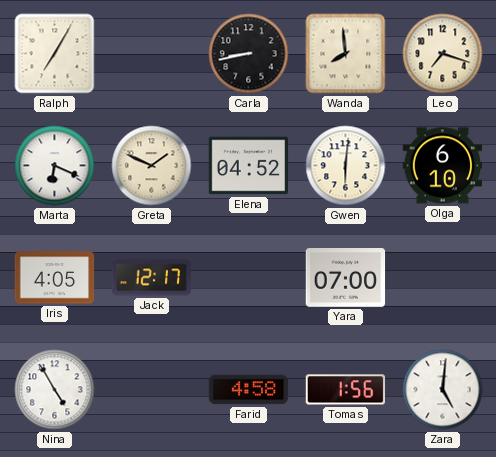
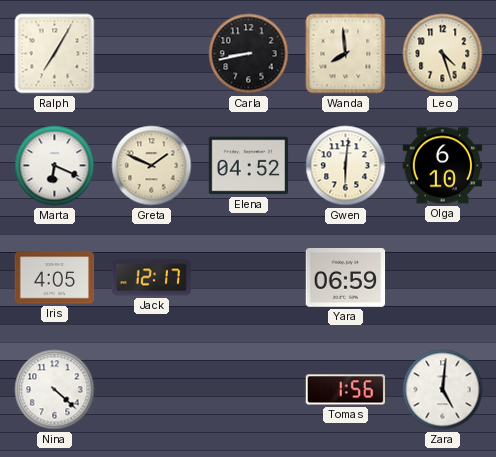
Leo: 7:18 -> 4:27
Yara: 07:00 -> 06:59
Nina: 4:55 -> 4:22
Farid: 4:58 -> none
